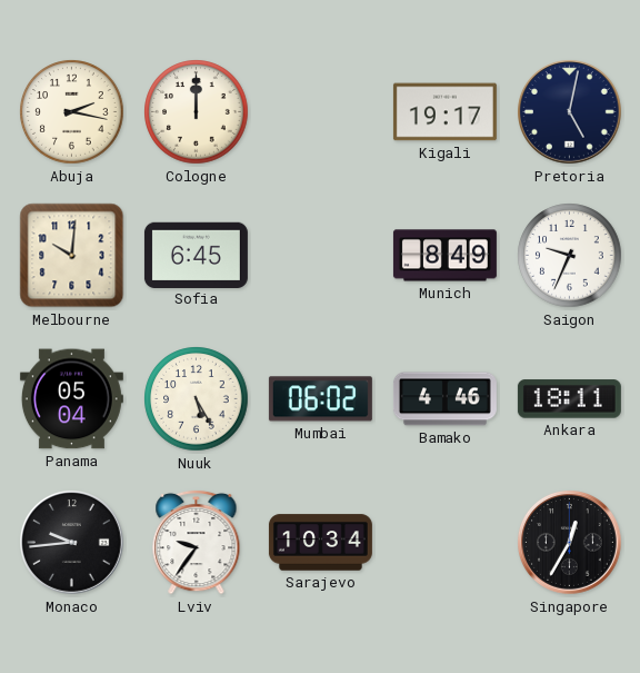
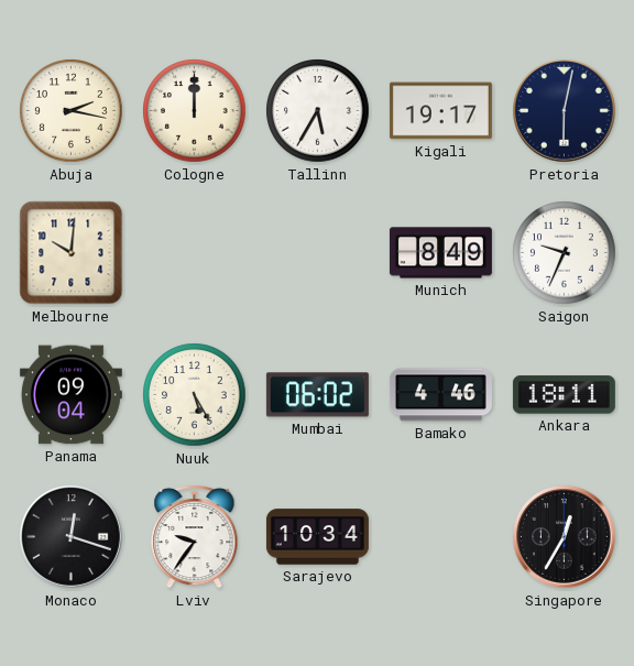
Tallinn: none -> 5:35
Pretoria: 5:02 -> 6:02
Sofia: 6:45 -> none
Panama: 05:04 -> 09:04
Monaco: 9:44 -> 12:18
